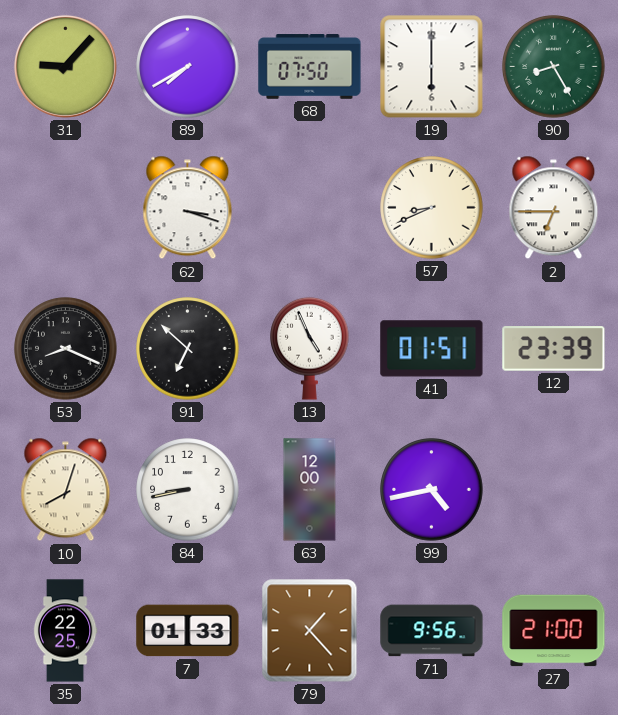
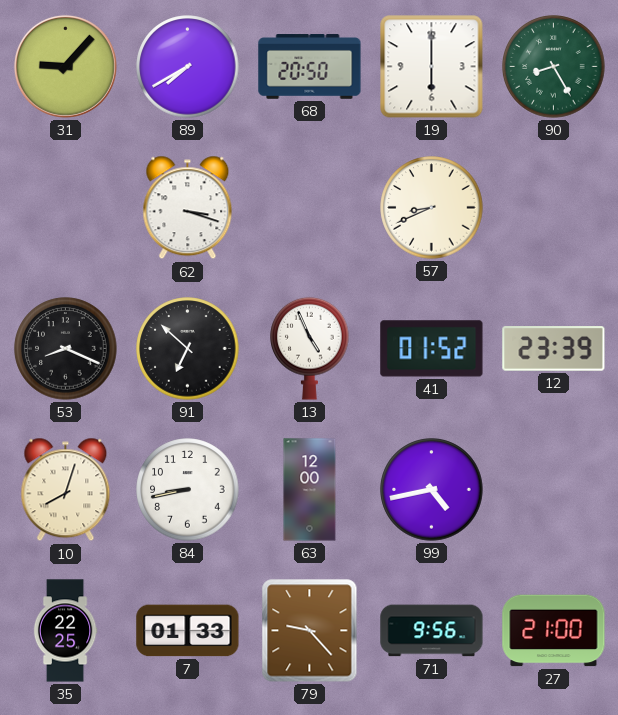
68: 07:50 -> 20:50
2: 6:45 -> none
41: 01:51 -> 01:52
79: 1:23 -> 9:23
